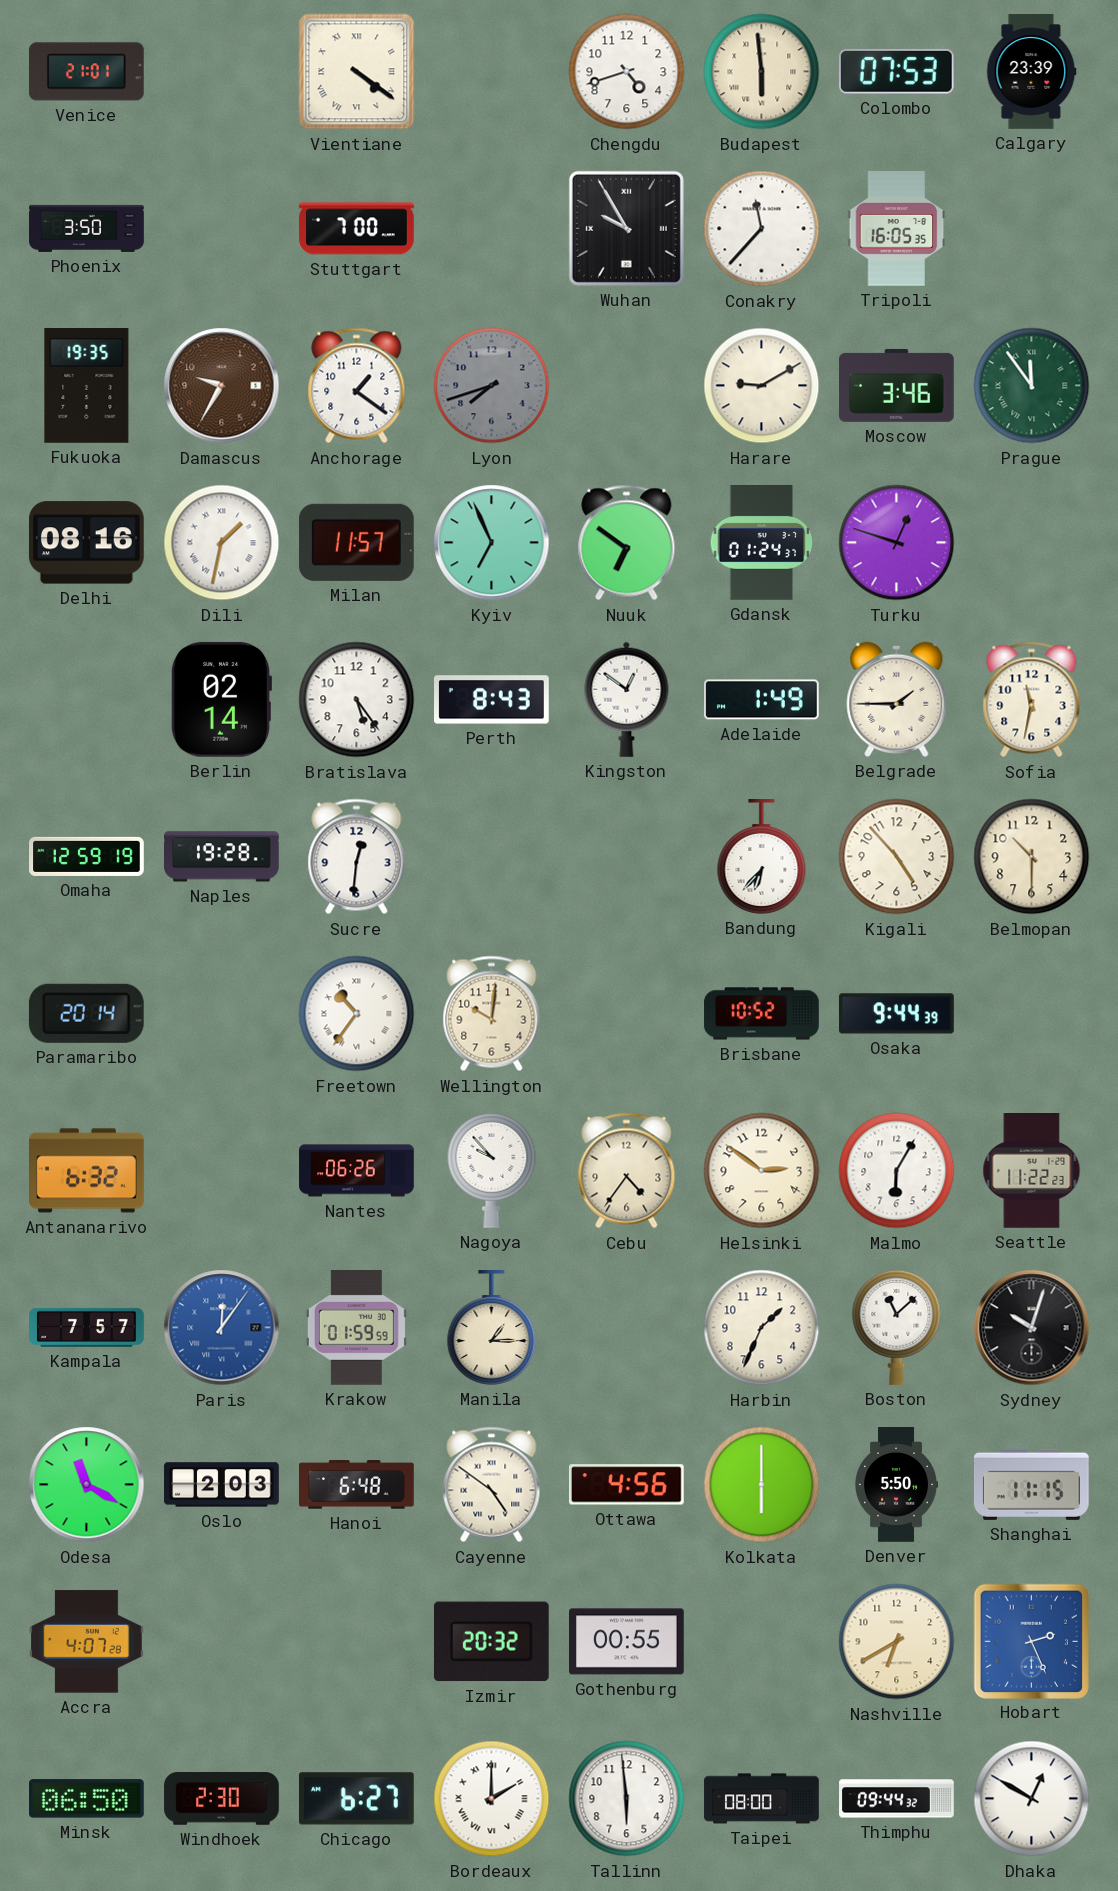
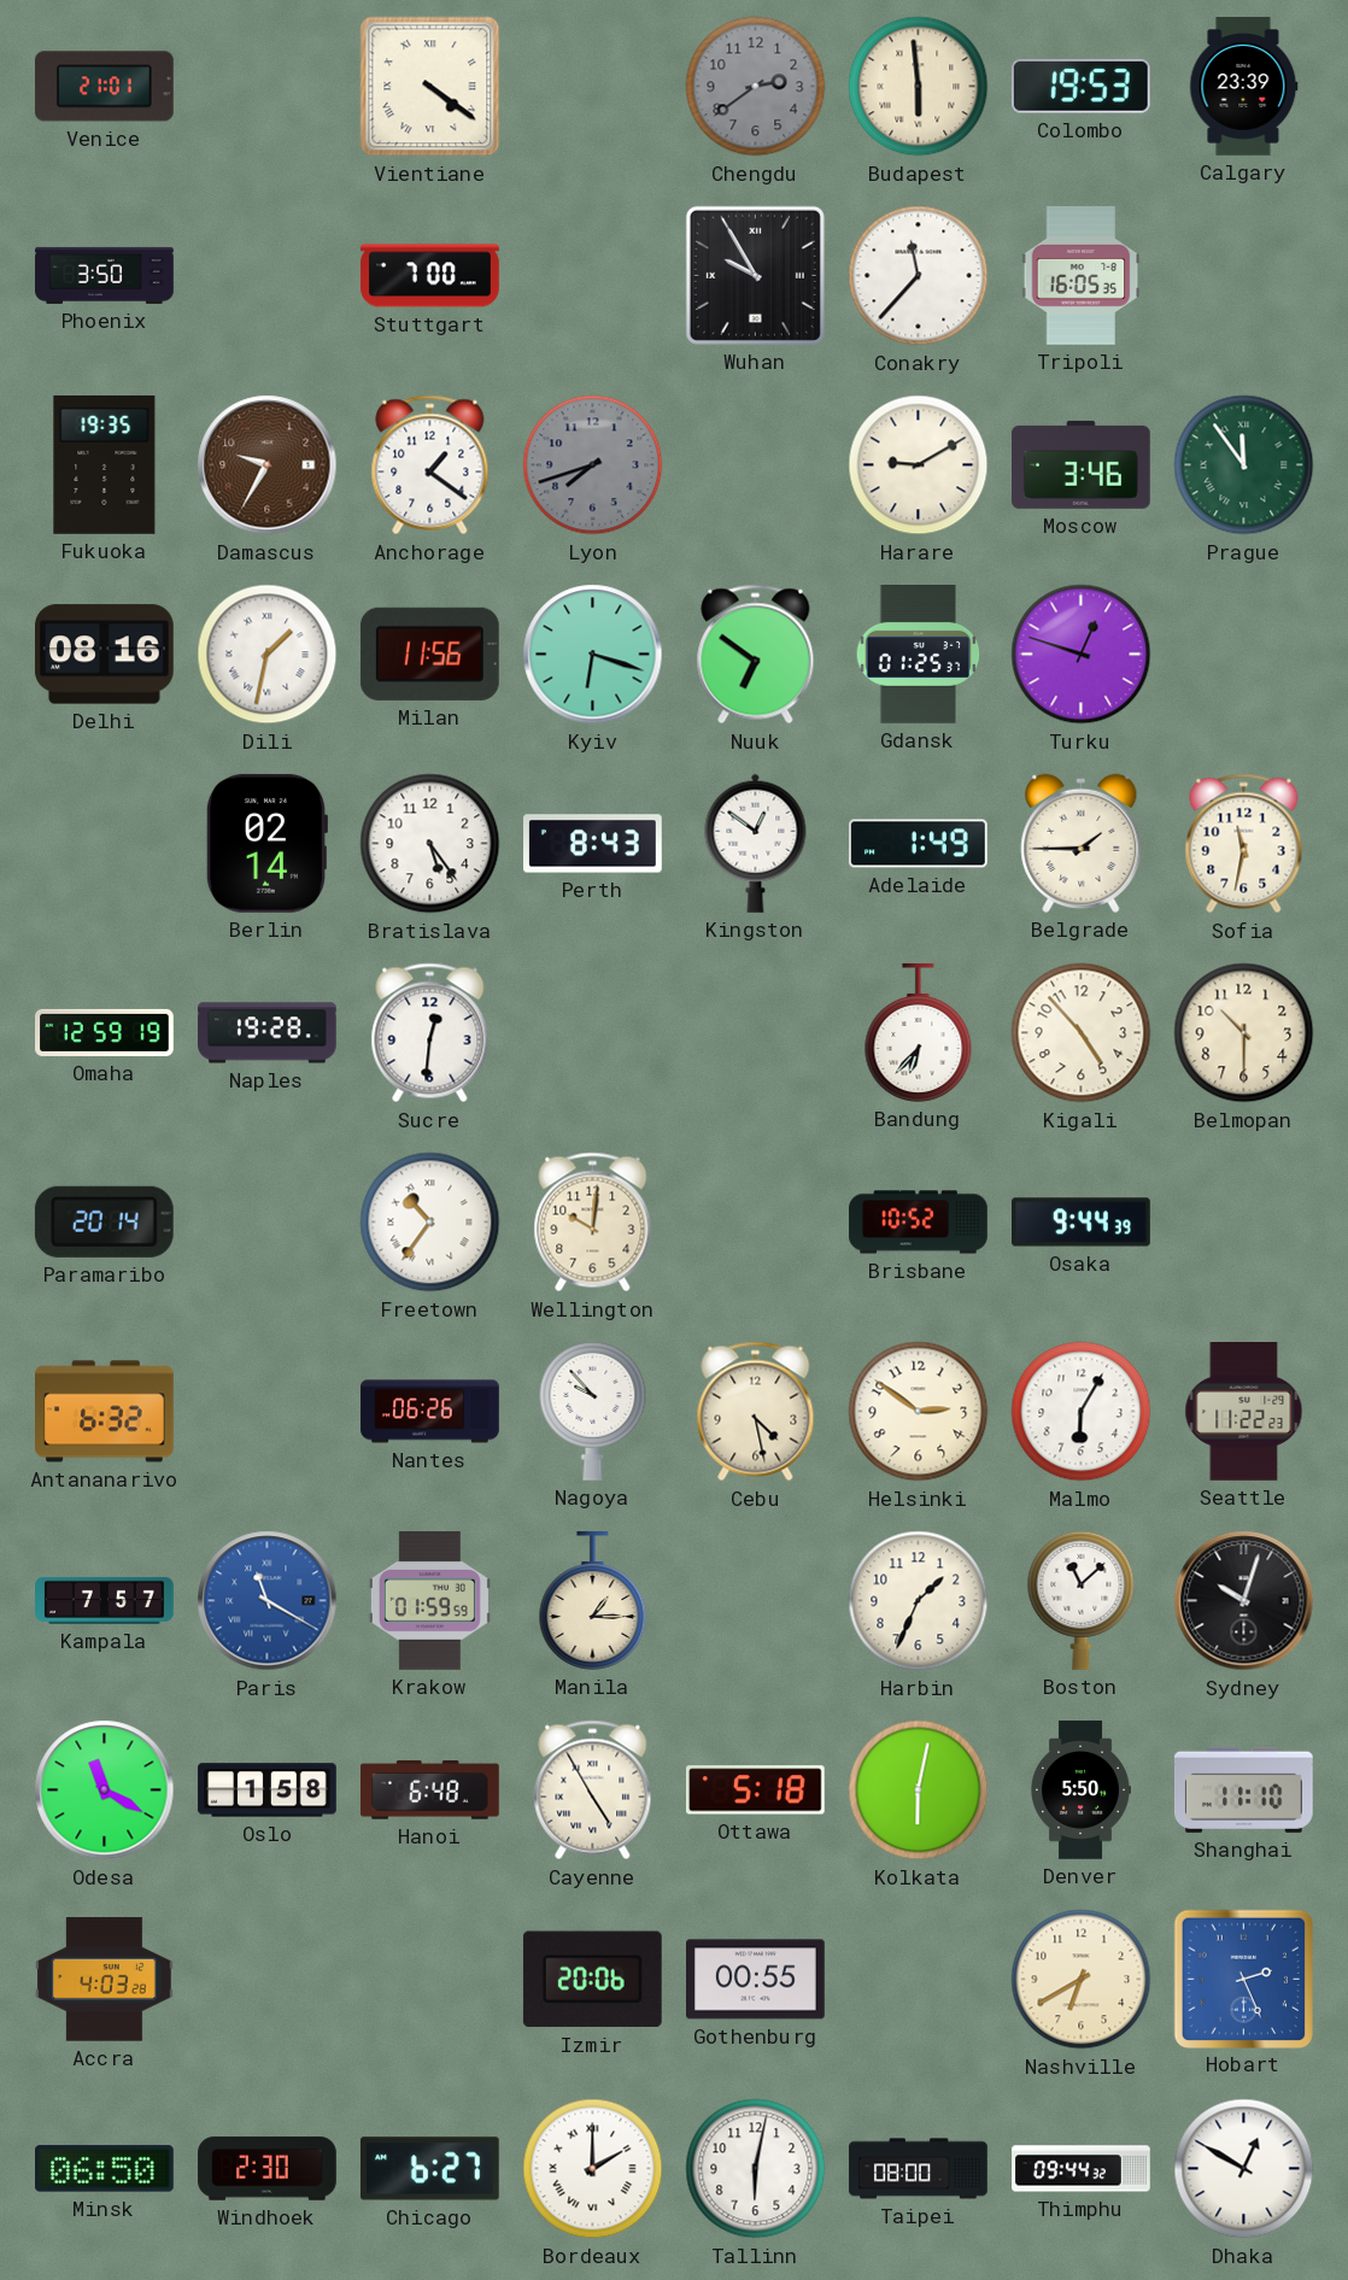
Chengdu: 4:42 -> 2:39
Chengdu dial: white -> grey
Colombo: 07:53 -> 19:53
Milan: 11:57 -> 11:56
Kyiv: 6:56 -> 6:18
Gdansk: 01:24 -> 01:25
Cebu: 4:36 -> 4:28
Paris: 12:06 -> 11:20
Oslo: 2:03 -> 1:58
Cayenne: 4:51 -> 4:55
Ottawa: 4:56 -> 5:18
Kolkata: 6:00 -> 6:02
Shanghai: 11:15 -> 11:10
Accra: 4:07 -> 4:03
Izmir: 20:32 -> 20:06
Tallinn: 5:59 -> 6:02
